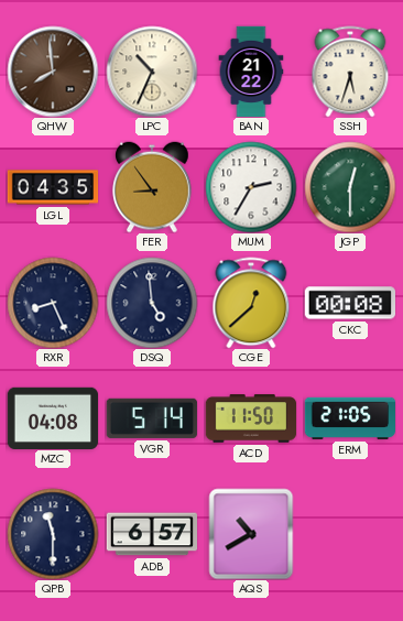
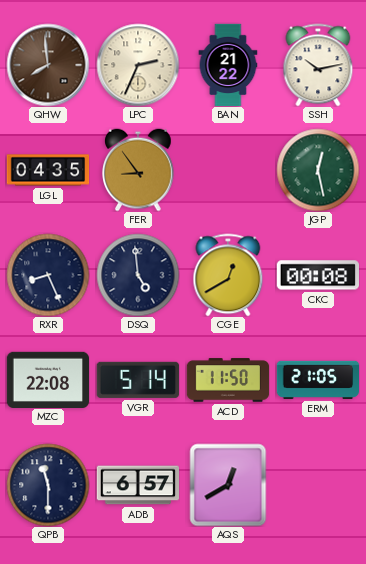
LPC: 10:34 -> 2:34
SSH: 5:33 -> 10:13
MUM: 2:35 -> none
JGP: 12:30 -> 12:28
CGE: 12:38 -> 12:40
MZC: 04:08 -> 22:08
AQS: 10:40 -> 12:40
